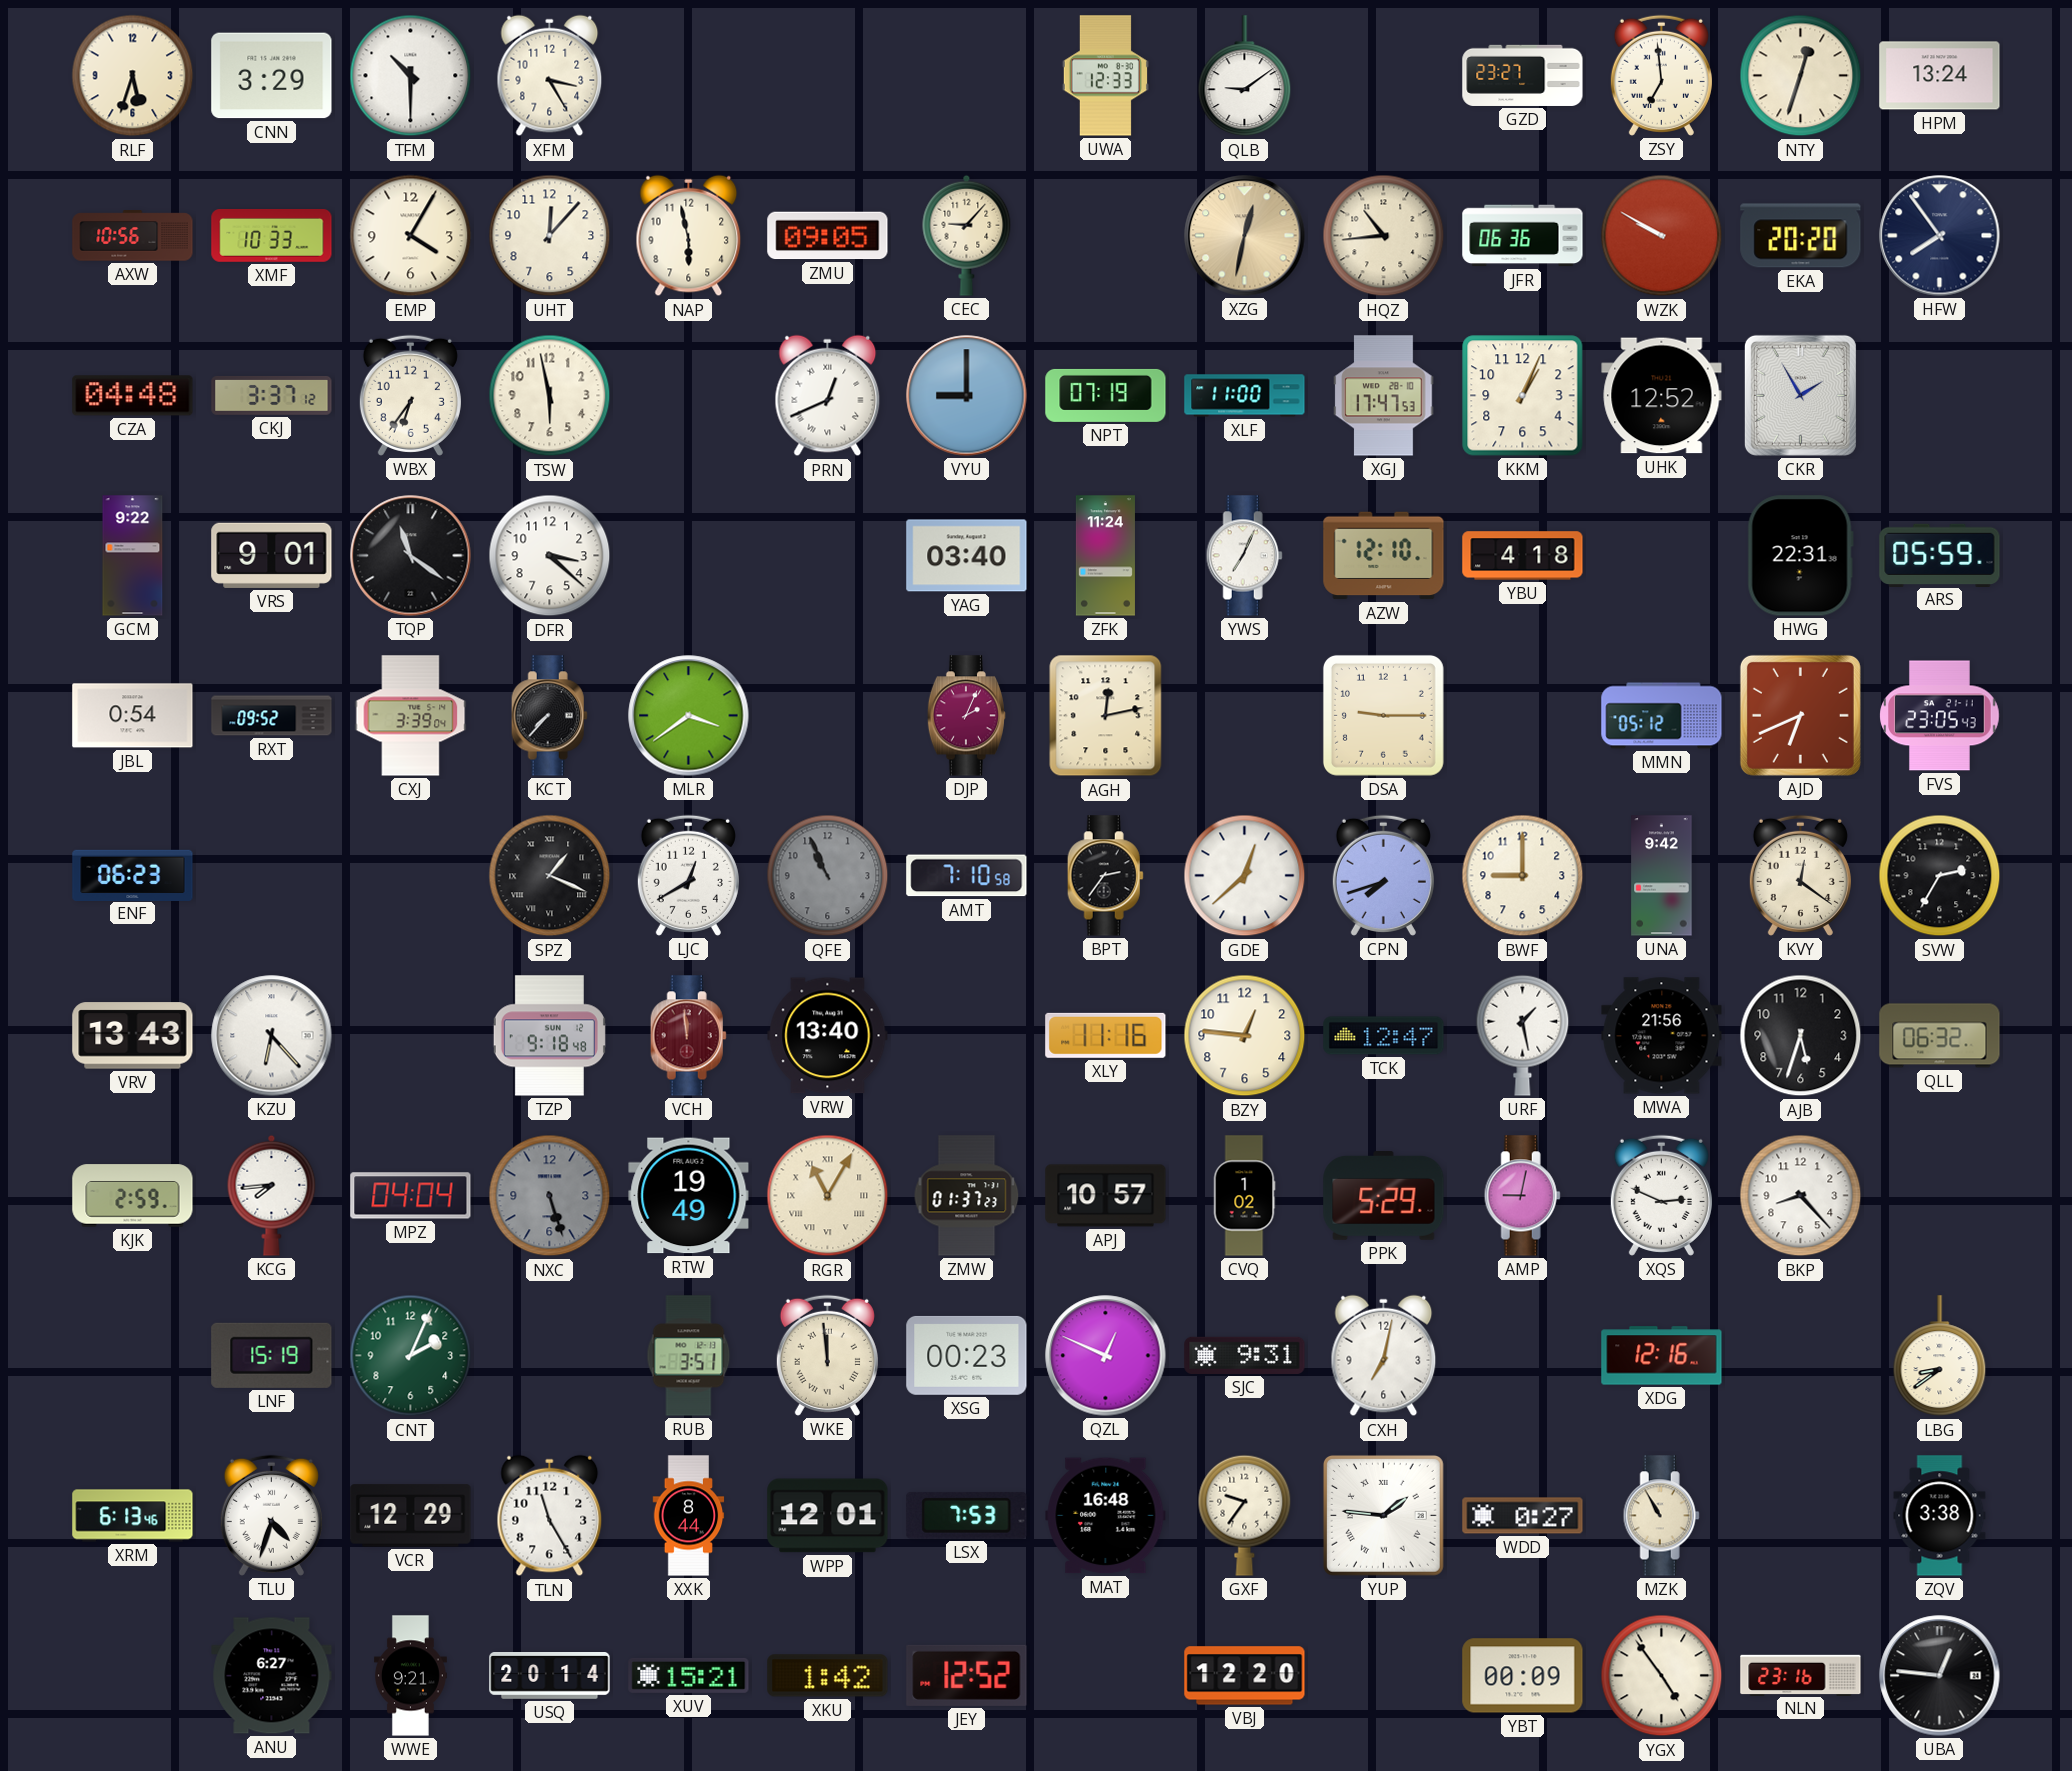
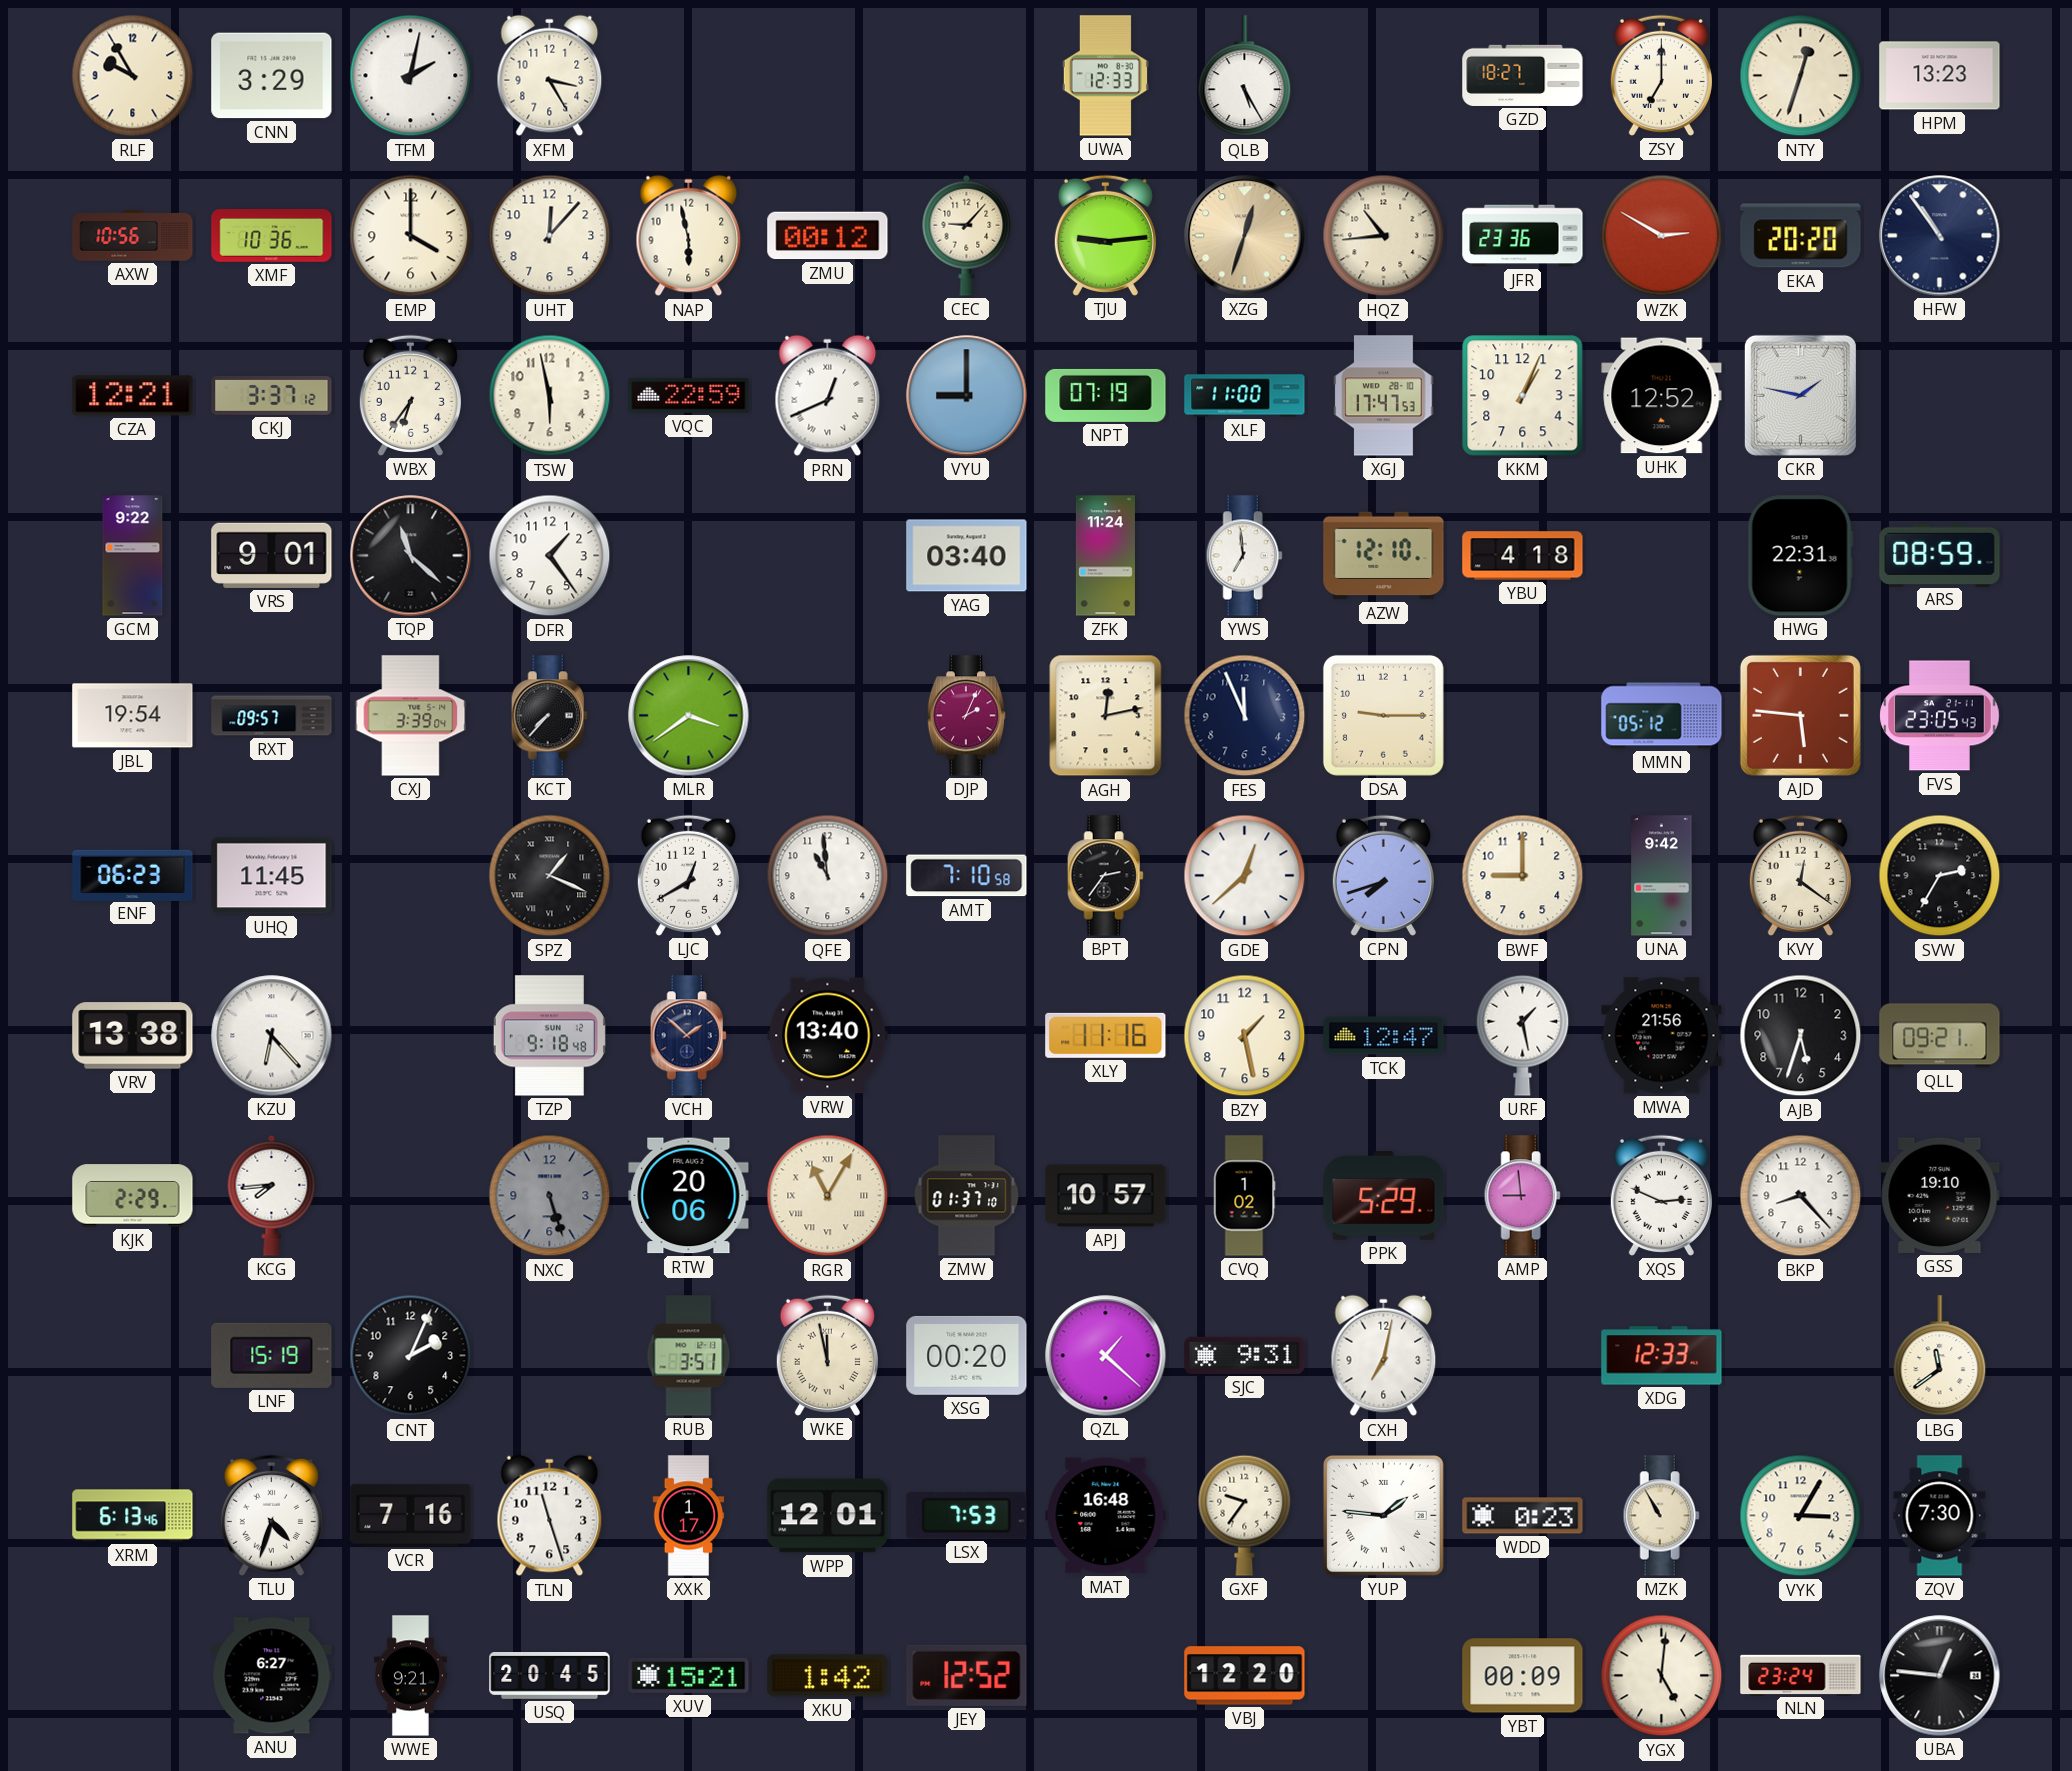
RLF: 5:33 -> 9:55
TFM: 10:30 -> 2:02
QLB: 9:09 -> 5:25
GZD: 23:27 -> 18:27
ZSY: 6:59 -> 7:00
HPM: 13:24 -> 13:23
XMF: 10:33 -> 10:36
EMP: 4:05 -> 4:00
ZMU: 09:05 -> 00:12
TJU: none -> 9:14
XZG: 12:32 -> 12:33
JFR: 06:36 -> 23:36
WZK: 9:50 -> 2:50
HFW: 7:54 -> 10:54
CZA: 04:48 -> 12:21
VQC: none -> 22:59
CKR: 1:55 -> 1:47
TQP: 11:21 -> 11:22
DFR: 3:22 -> 1:24
YWS: 7:04 -> 6:59
ARS: 05:59 -> 08:59
JBL: 0:54 -> 19:54
RXT: 09:52 -> 09:57
FES: none -> 11:56
AJD: 6:41 -> 5:46
UHQ: none -> 11:45
QFE: 10:56 -> 10:59
QFE dial: grey -> white
VRV: 13:43 -> 13:38
VCH: 11:59 -> 1:52
VCH dial: burgundy -> navy
BZY: 12:46 -> 1:28
QLL: 06:32 -> 09:21
KJK: 2:59 -> 2:29
MPZ: 04:04 -> none
RTW: 19:49 -> 20:06
ZMW: 01:37:23 -> 01:37:10
AMP: 9:02 -> 8:59
GSS: none -> 19:10
CNT dial: green -> black
WKE: 11:59 -> 11:58
XSG: 00:23 -> 00:20
QZL: 12:49 -> 1:22
XDG: 12:16 -> 12:33
LBG: 8:39 -> 11:39
VCR: 12:29 -> 7:16
TLN: 11:25 -> 11:27
XXK: 8:44 -> 1:17
WDD: 0:27 -> 0:23
VYK: none -> 3:05
ZQV: 3:38 -> 7:30
USQ: 20:14 -> 20:45
YGX: 4:54 -> 5:01
NLN: 23:16 -> 23:24
